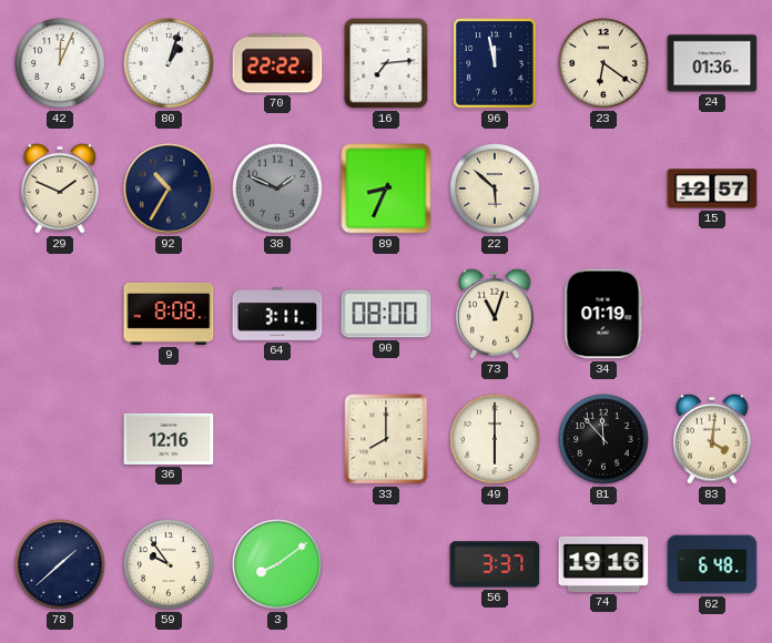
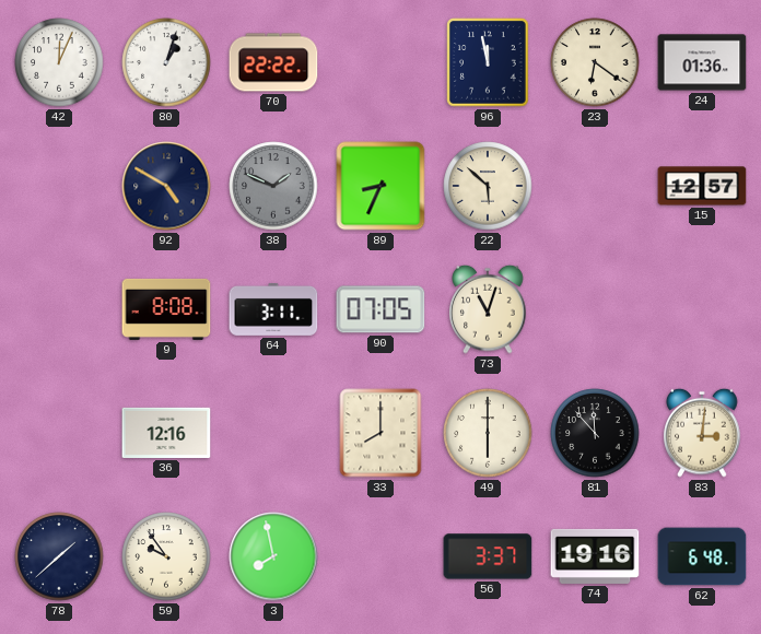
16: 7:14 -> none
29: 1:49 -> none
92: 10:35 -> 4:50
90: 08:00 -> 07:05
34: 01:19 -> none
83: 4:01 -> 3:01
3: 8:09 -> 7:58
